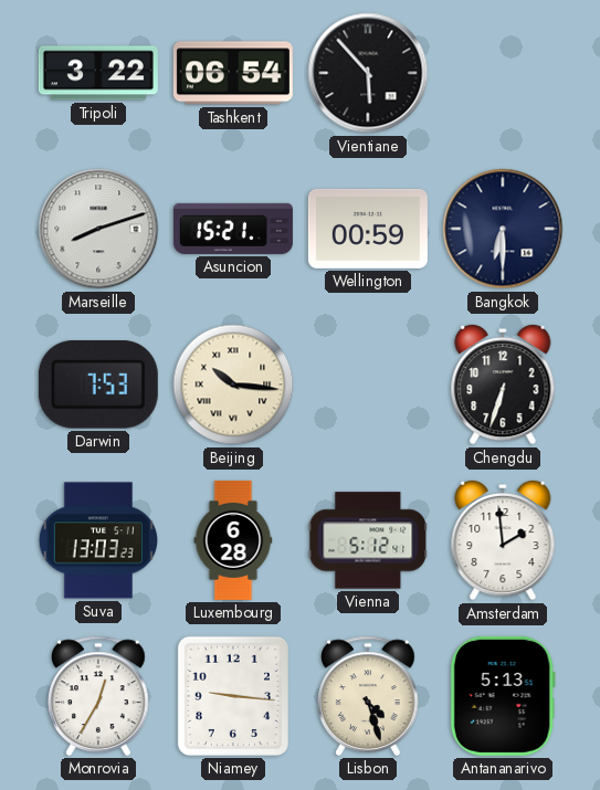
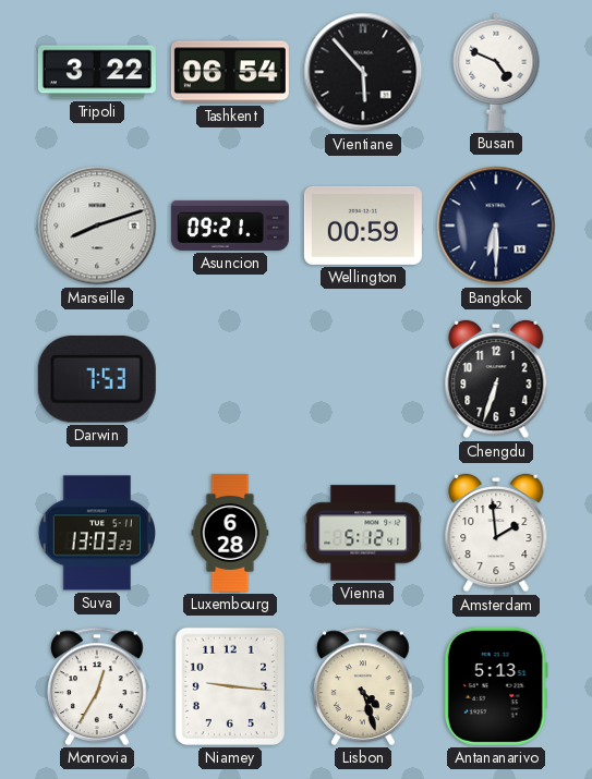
Busan: none -> 4:49
Asuncion: 15:21 -> 09:21
Beijing: 10:16 -> none
